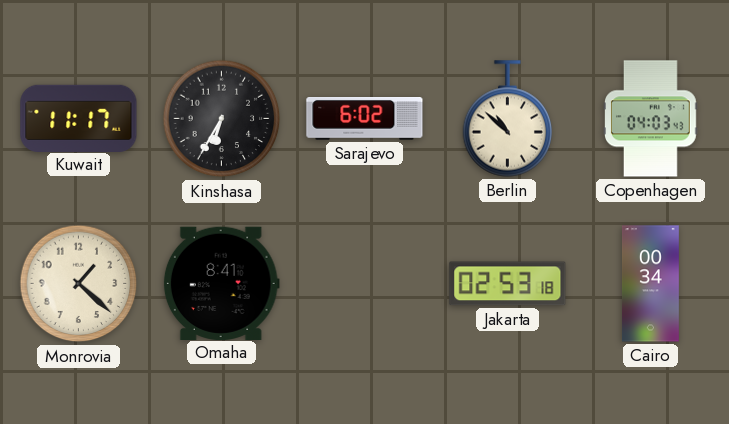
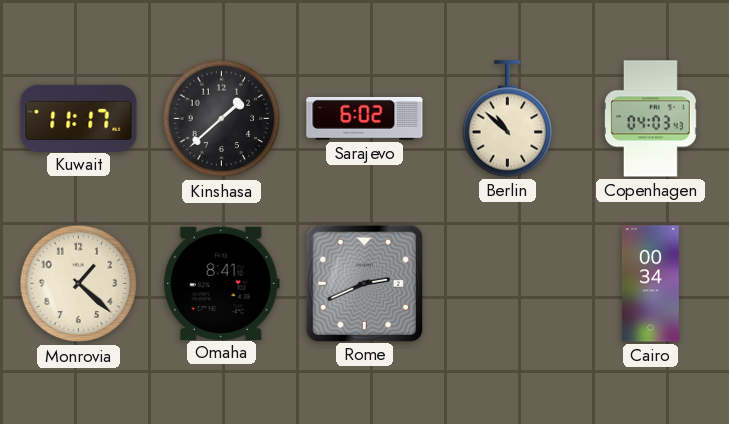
Kinshasa: 6:35 -> 1:38
Rome: none -> 2:41
Jakarta: 02:53 -> none
